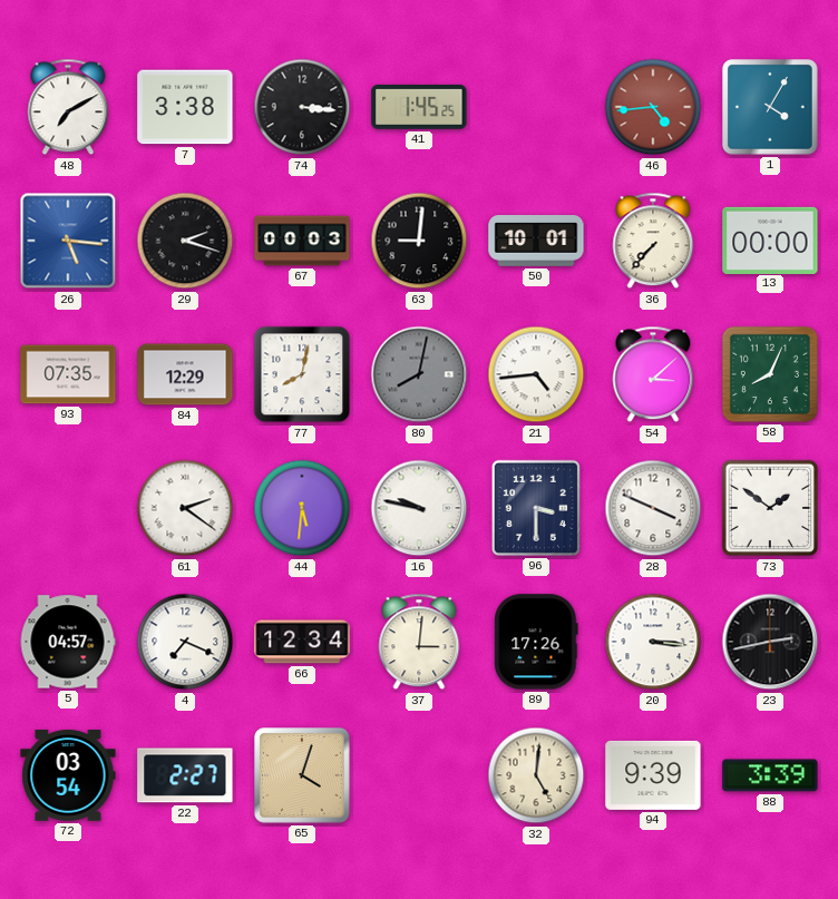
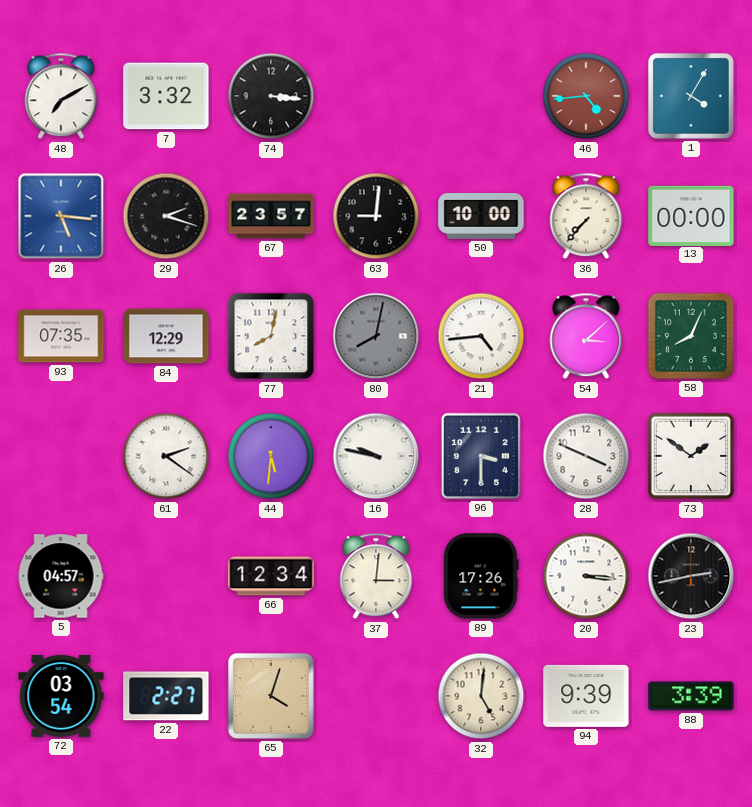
7: 3:38 -> 3:32
41: 1:45 -> none
67: 00:03 -> 23:57
50: 10:01 -> 10:00
4: 7:19 -> none
